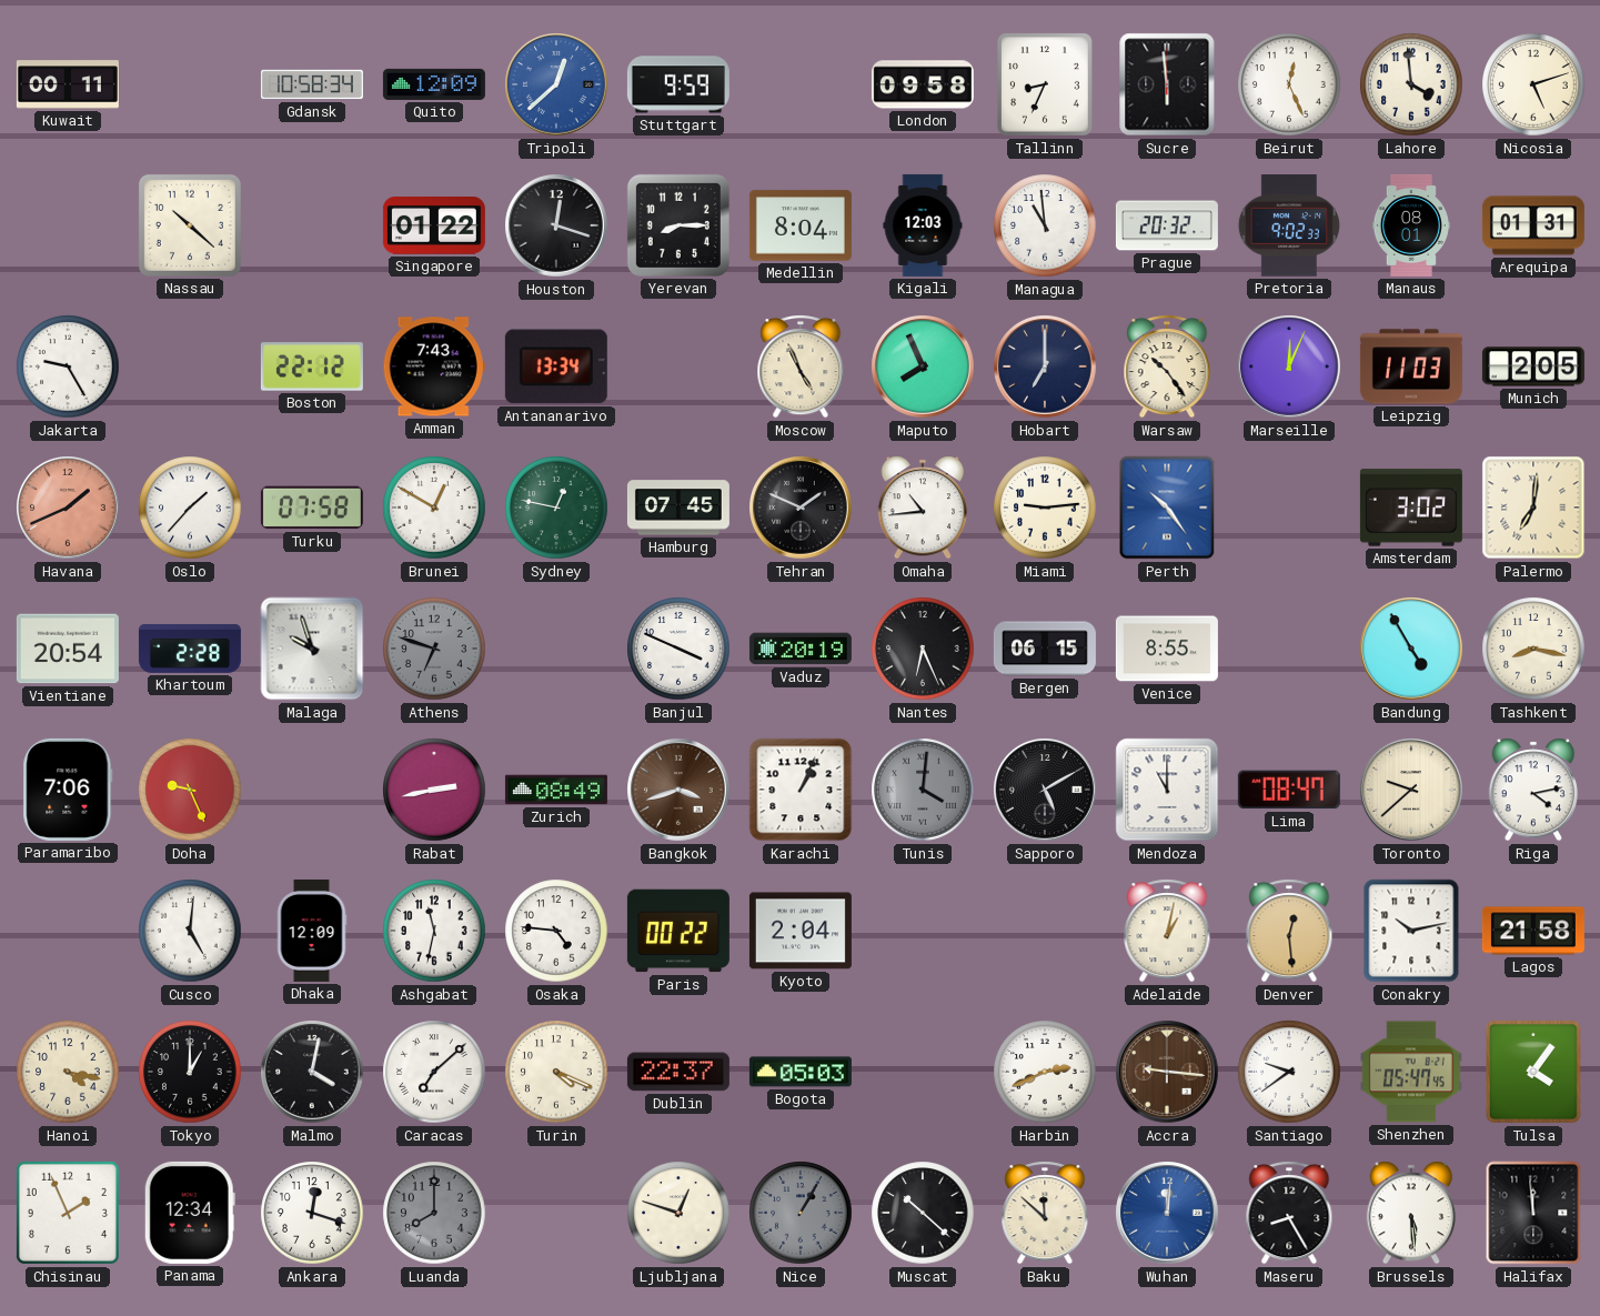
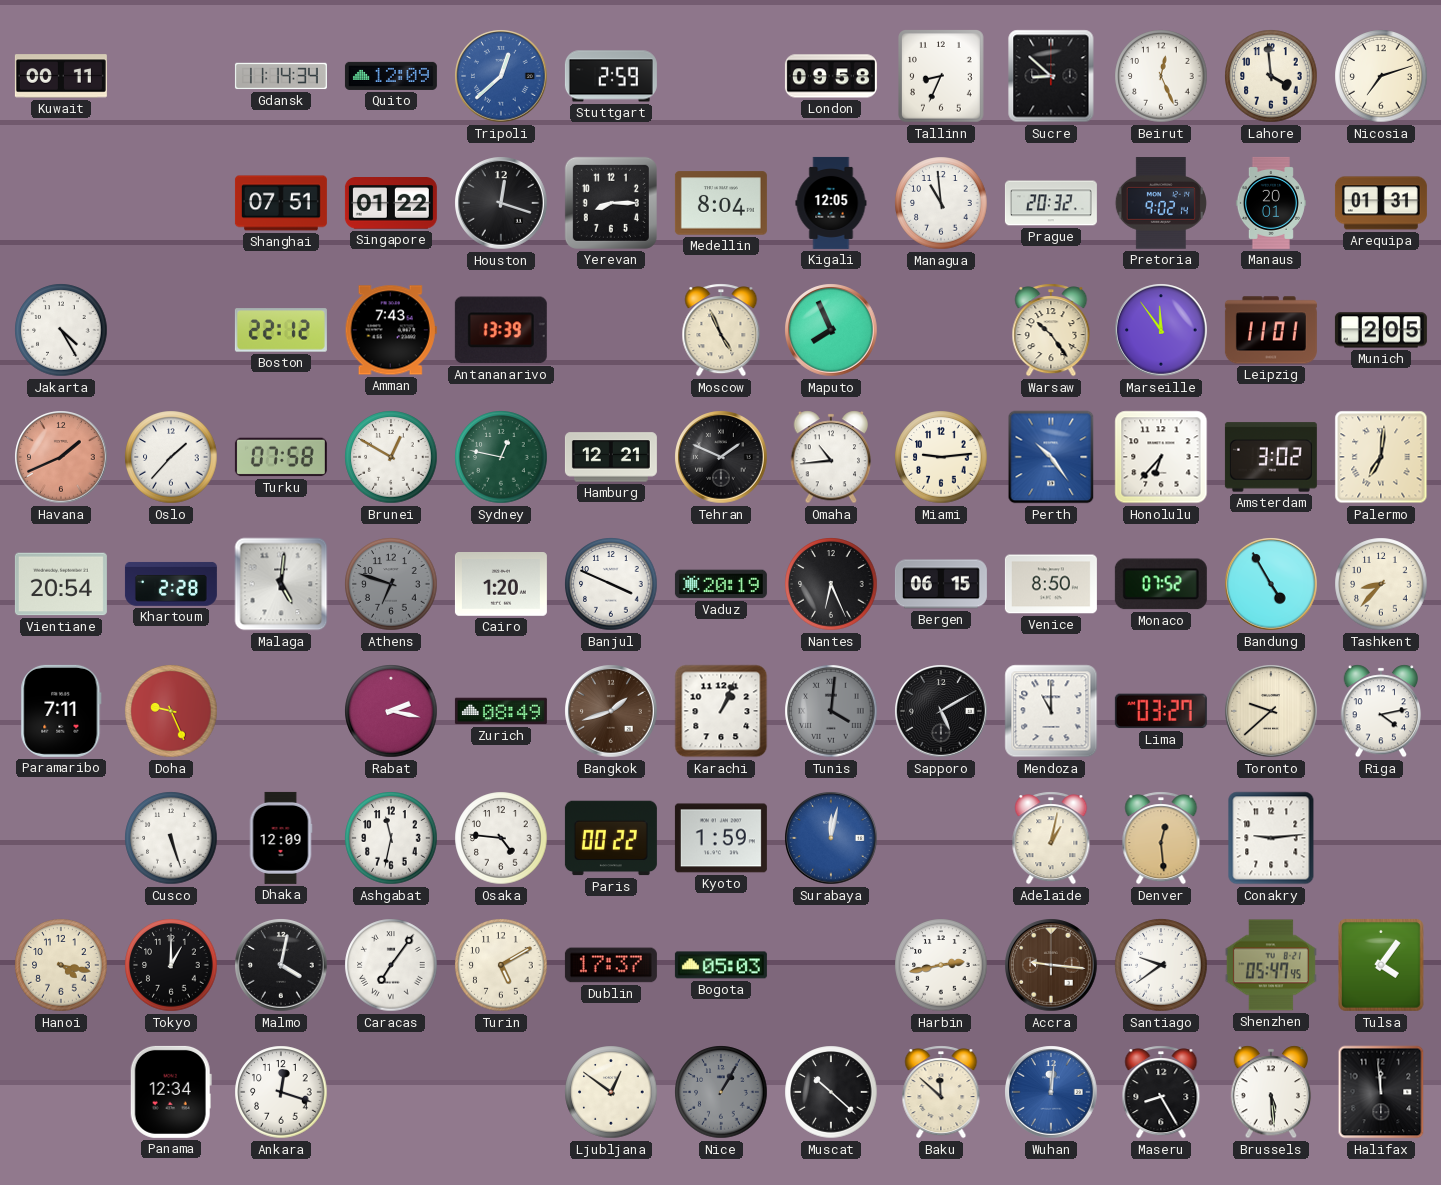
Gdansk: 10:58 -> 11:14
Stuttgart: 9:59 -> 2:59
Sucre: 5:59 -> 8:52
Nicosia: 5:12 -> 7:12
Nassau: 10:22 -> none
Shanghai: none -> 07:51
Kigali: 12:03 -> 12:05
Pretoria: 9:02:33 -> 9:02:14
Manaus: 08:01 -> 20:01
Jakarta: 9:25 -> 4:25
Antananarivo: 13:34 -> 13:39
Hobart: 7:00 -> none
Marseille: 12:04 -> 11:54
Leipzig: 11:03 -> 11:01
Hamburg: 07:45 -> 12:21
Honolulu: none -> 6:37
Malaga: 9:57 -> 5:01
Cairo: none -> 1:20
Venice: 8:55 -> 8:50
Monaco: none -> 07:52
Tashkent: 8:17 -> 8:37
Paramaribo: 7:06 -> 7:11
Rabat: 2:43 -> 2:17
Bangkok: 3:42 -> 1:42
Lima: 08:47 -> 03:27
Cusco: 5:01 -> 5:27
Kyoto: 2:04 -> 1:59
Surabaya: none -> 12:02
Conakry: 10:13 -> 9:14
Lagos: 21:58 -> none
Caracas: 7:08 -> 7:06
Turin: 4:19 -> 5:10
Dublin: 22:37 -> 17:37
Harbin: 2:41 -> 2:43
Chisinau: 1:56 -> none
Luanda: 8:00 -> none
Ljubljana: 12:48 -> 12:51
